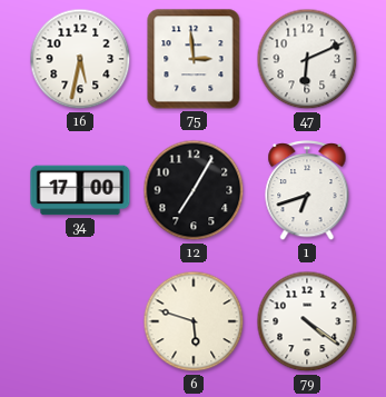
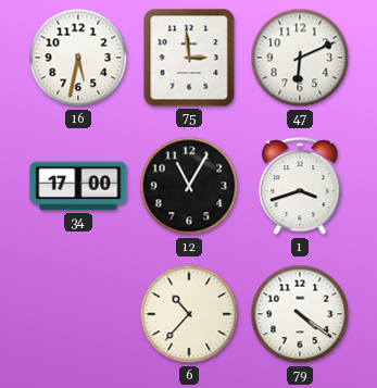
12: 7:05 -> 11:05
1: 6:42 -> 3:42
6: 5:48 -> 10:37
